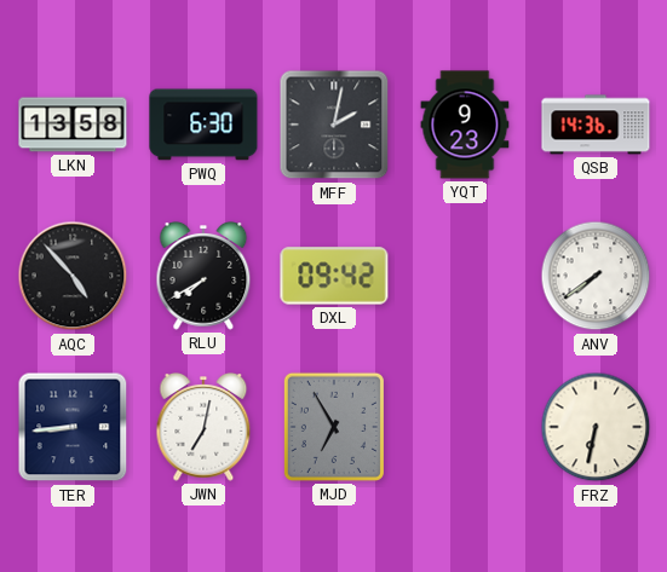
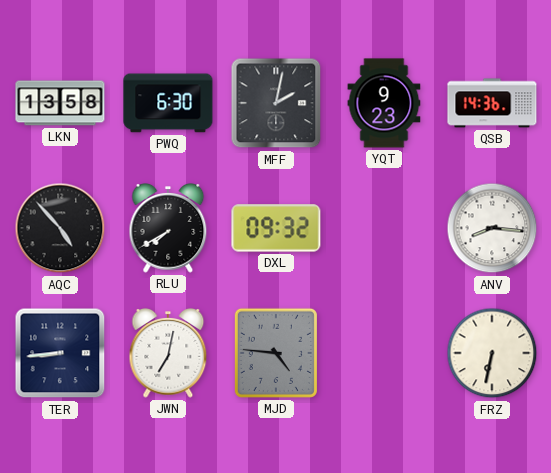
DXL: 09:42 -> 09:32
ANV: 7:39 -> 8:16
MJD: 6:55 -> 4:46
